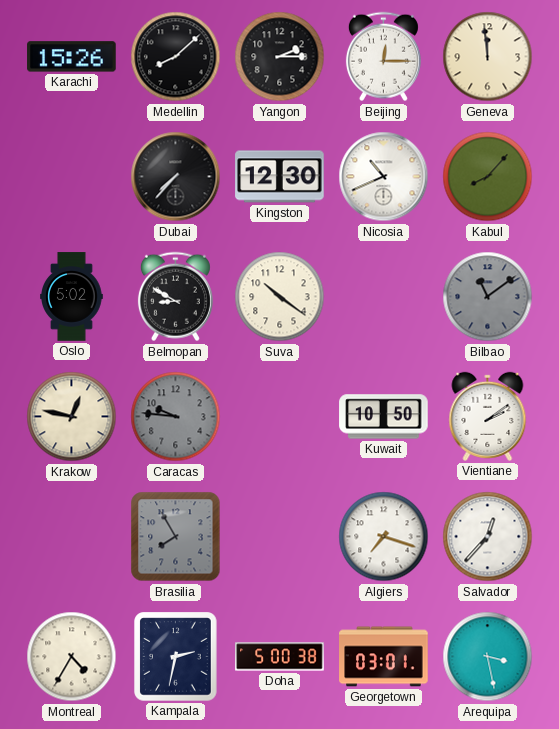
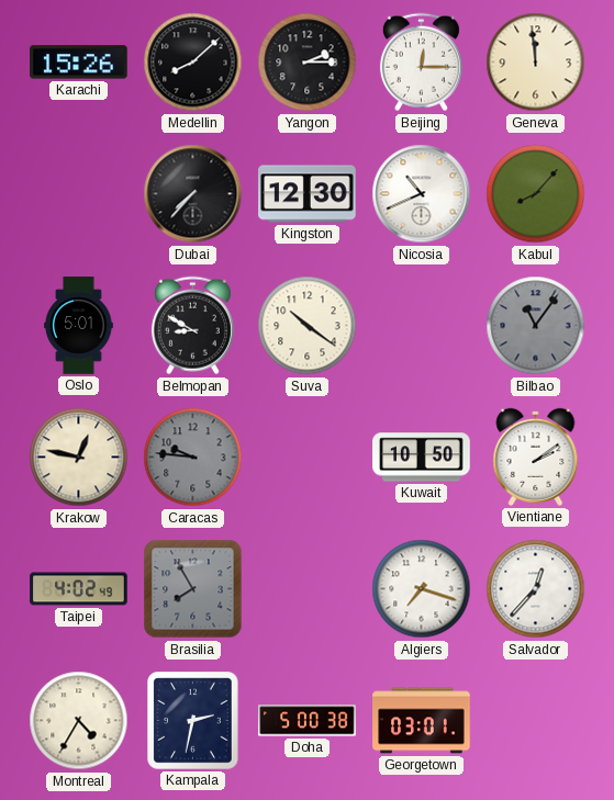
Oslo: 5:02 -> 5:01
Bilbao: 11:09 -> 11:06
Taipei: none -> 4:02
Arequipa: 3:28 -> none
